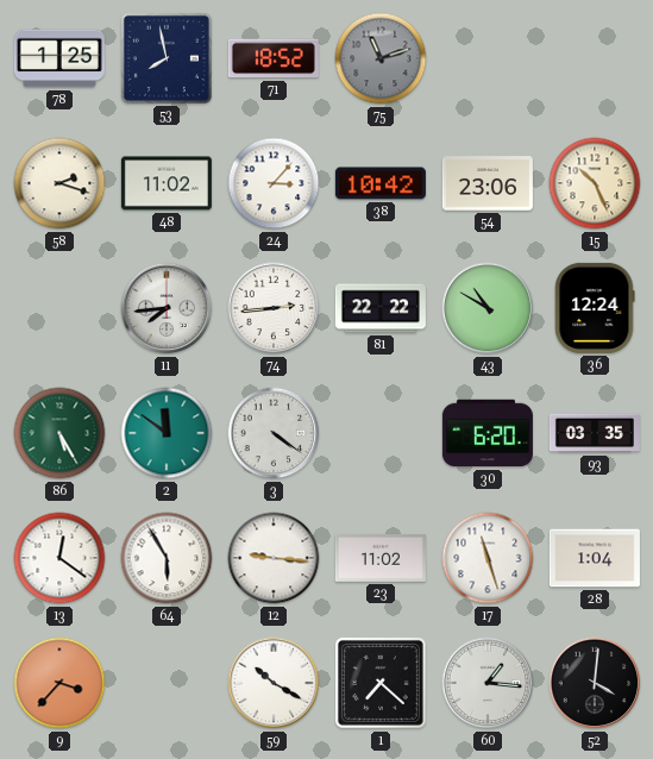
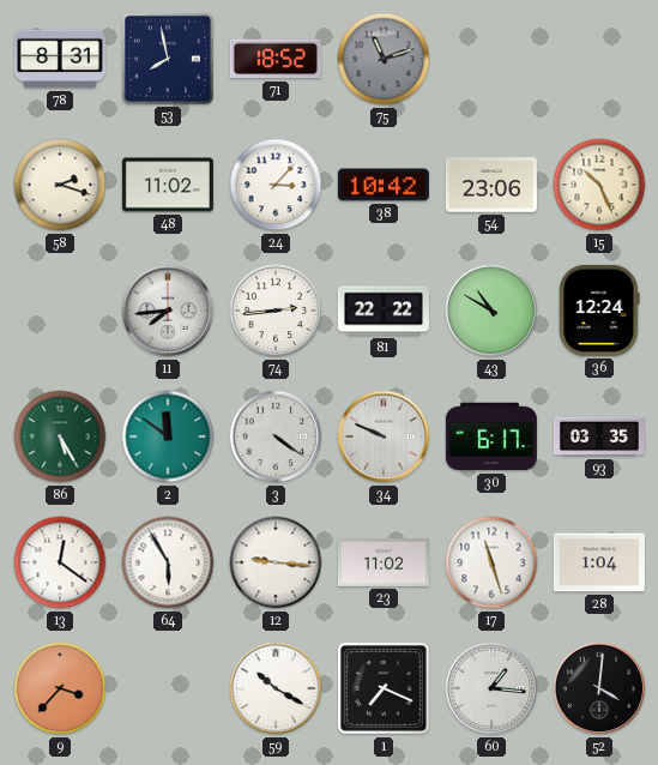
78: 1:25 -> 8:31
34: none -> 9:49
30: 6:20 -> 6:17
1: 7:22 -> 7:19
